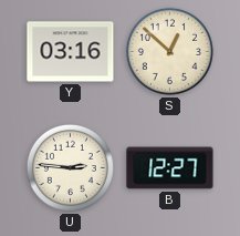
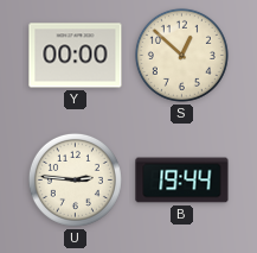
Y: 03:16 -> 00:00
B: 12:27 -> 19:44
